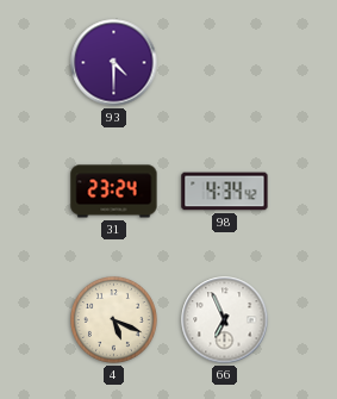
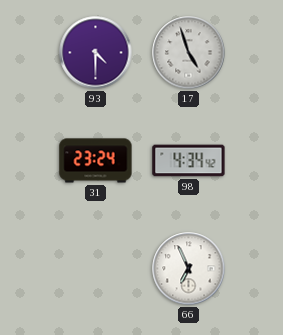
17: none -> 4:57
4: 5:19 -> none
